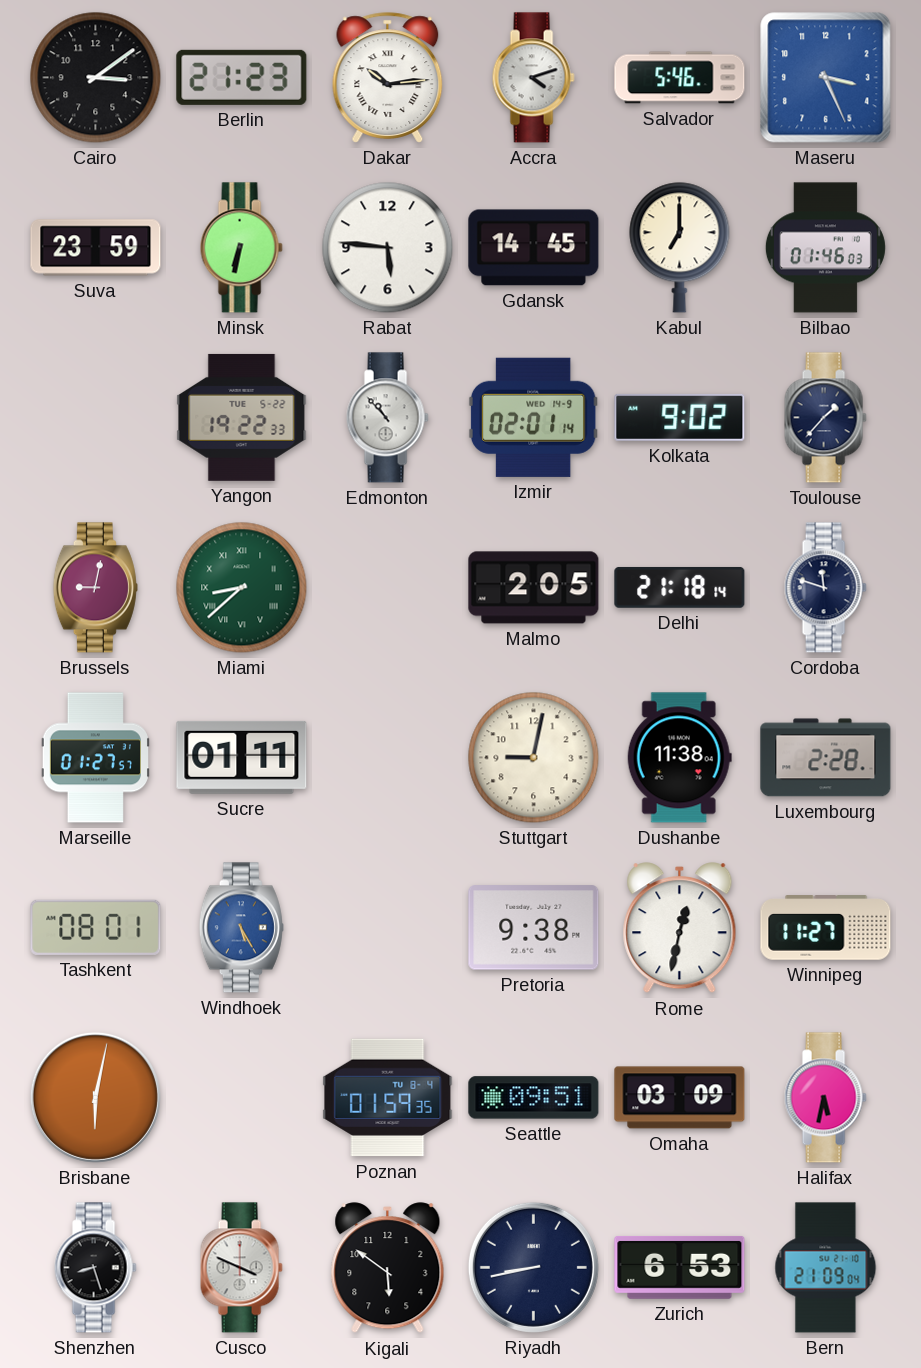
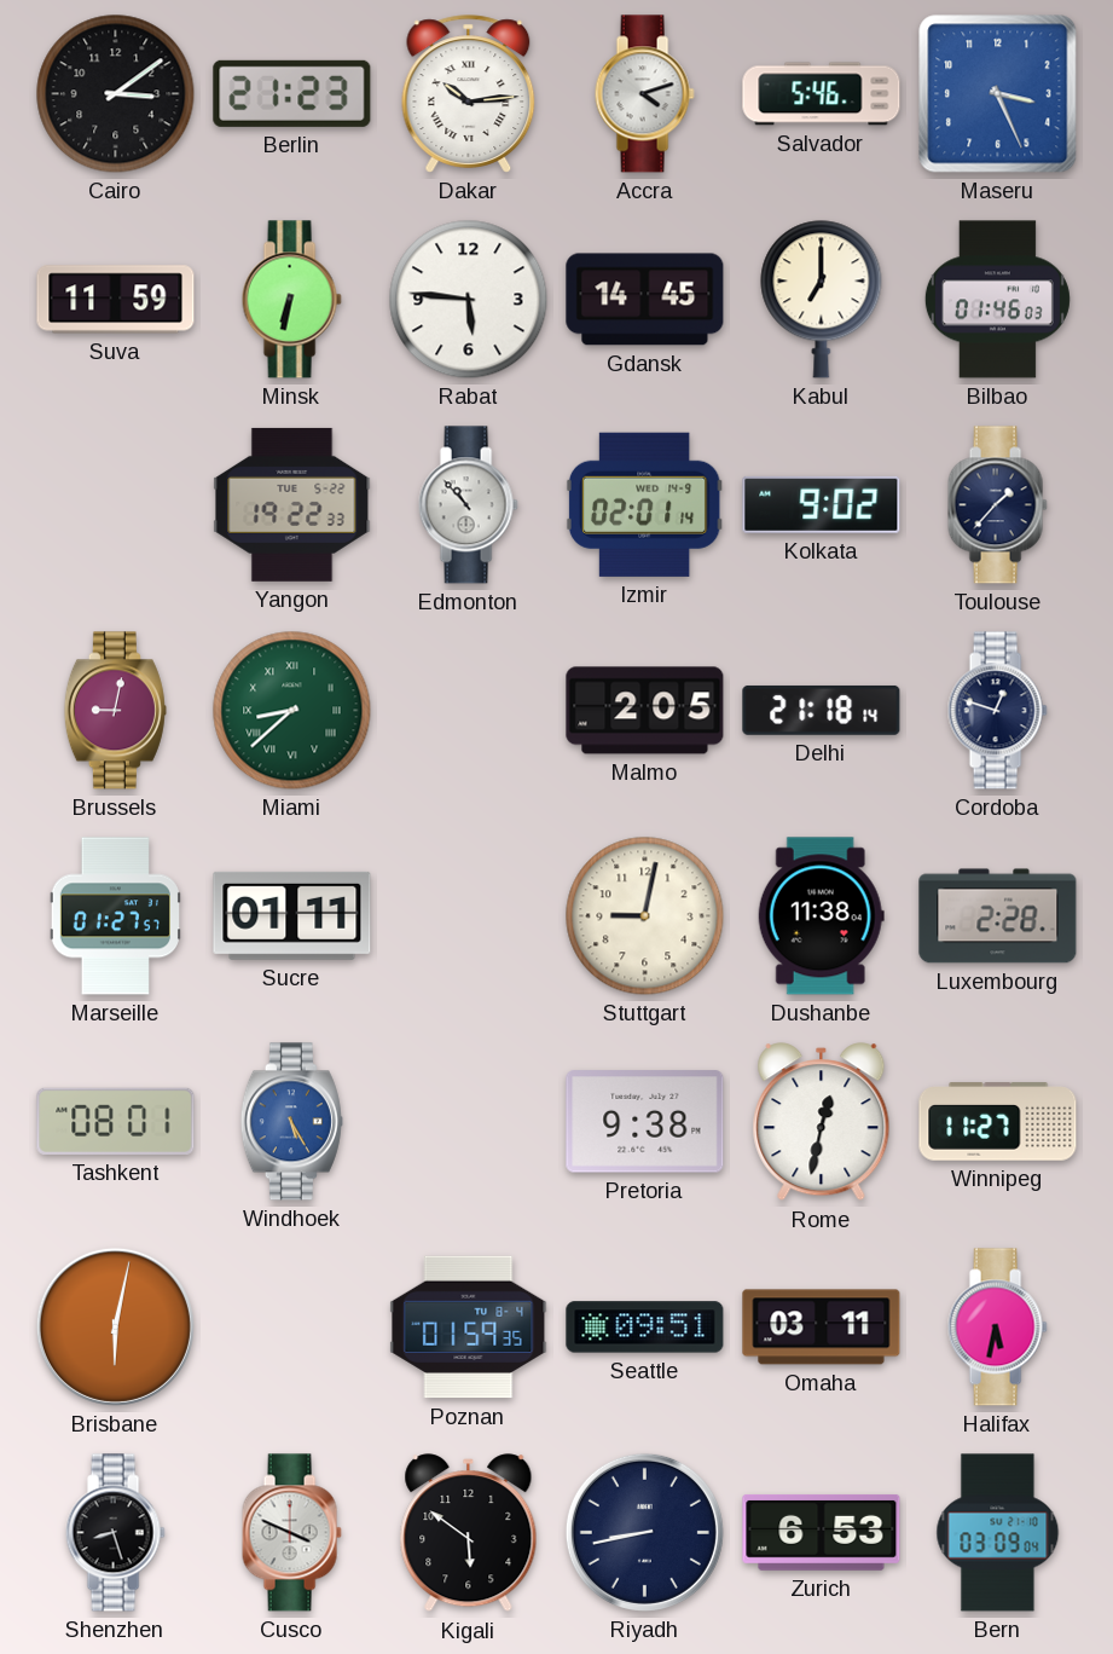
Suva: 23:59 -> 11:59
Cordoba: 11:48 -> 12:48
Omaha: 03:09 -> 03:11
Bern: 21:09 -> 03:09
